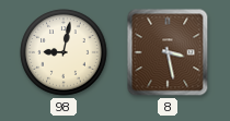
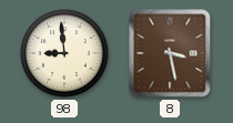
98: 9:02 -> 8:59
